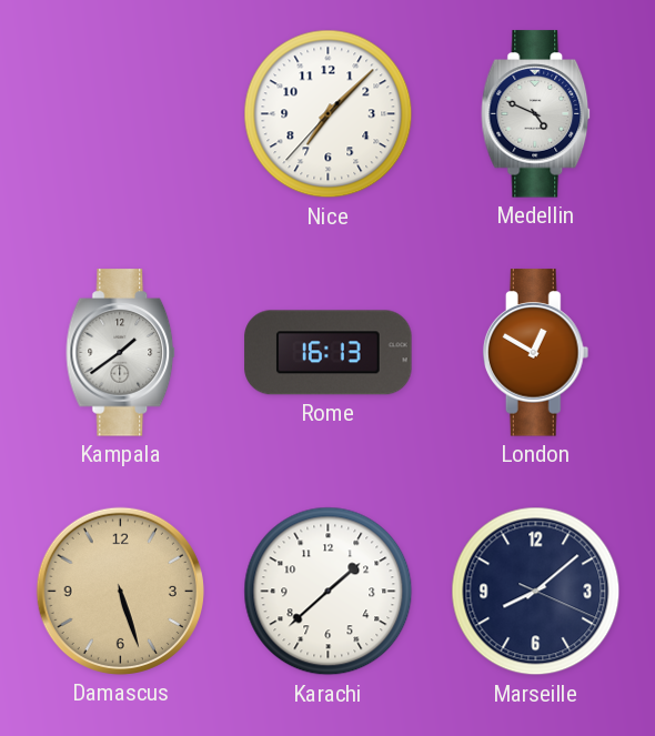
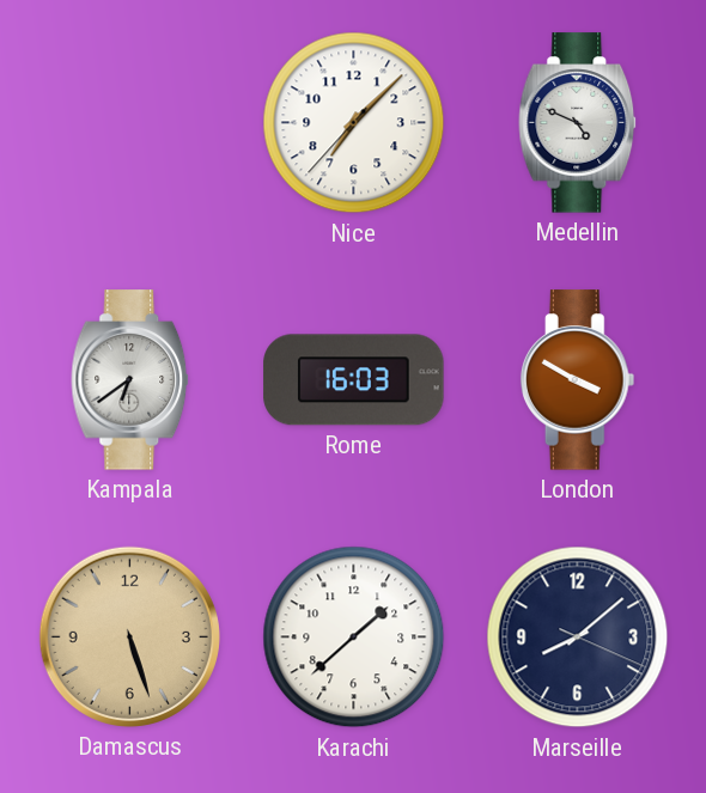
Kampala: 1:39 -> 6:39
Rome: 16:13 -> 16:03
London: 12:50 -> 3:50
